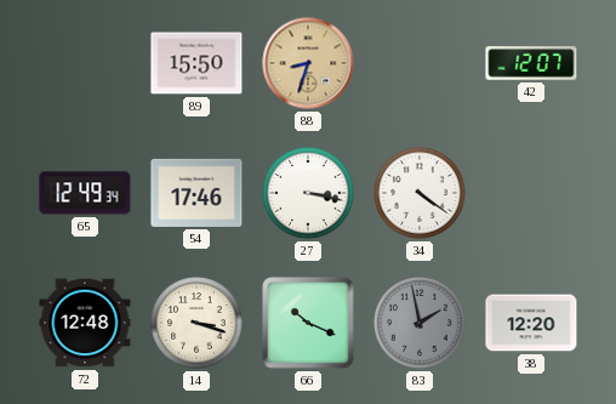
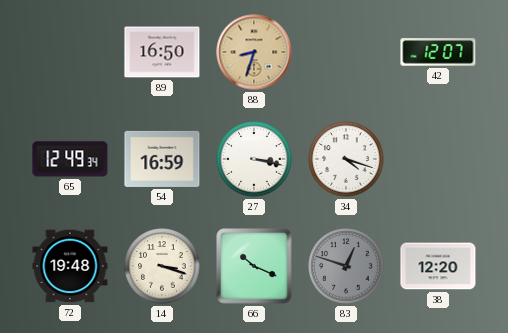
89: 15:50 -> 16:50
54: 17:46 -> 16:59
34: 4:21 -> 4:18
72: 12:48 -> 19:48
83: 1:58 -> 12:48
